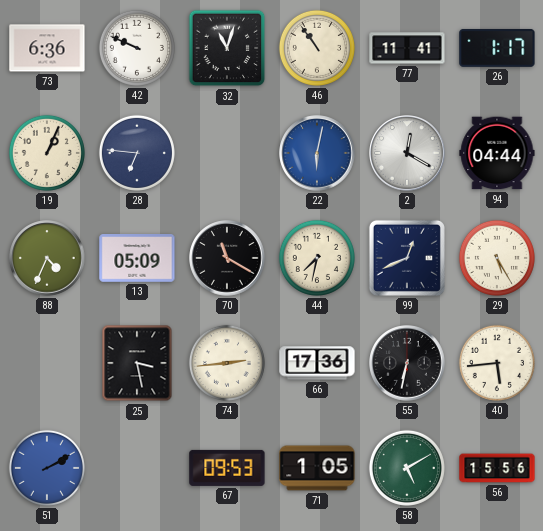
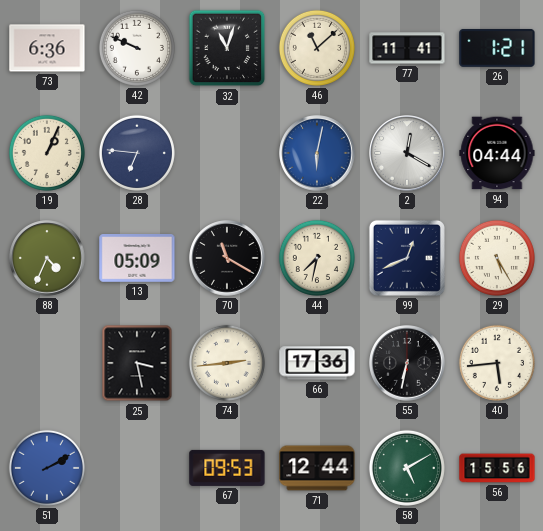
46: 10:54 -> 11:08
26: 1:17 -> 1:21
71: 1:05 -> 12:44
